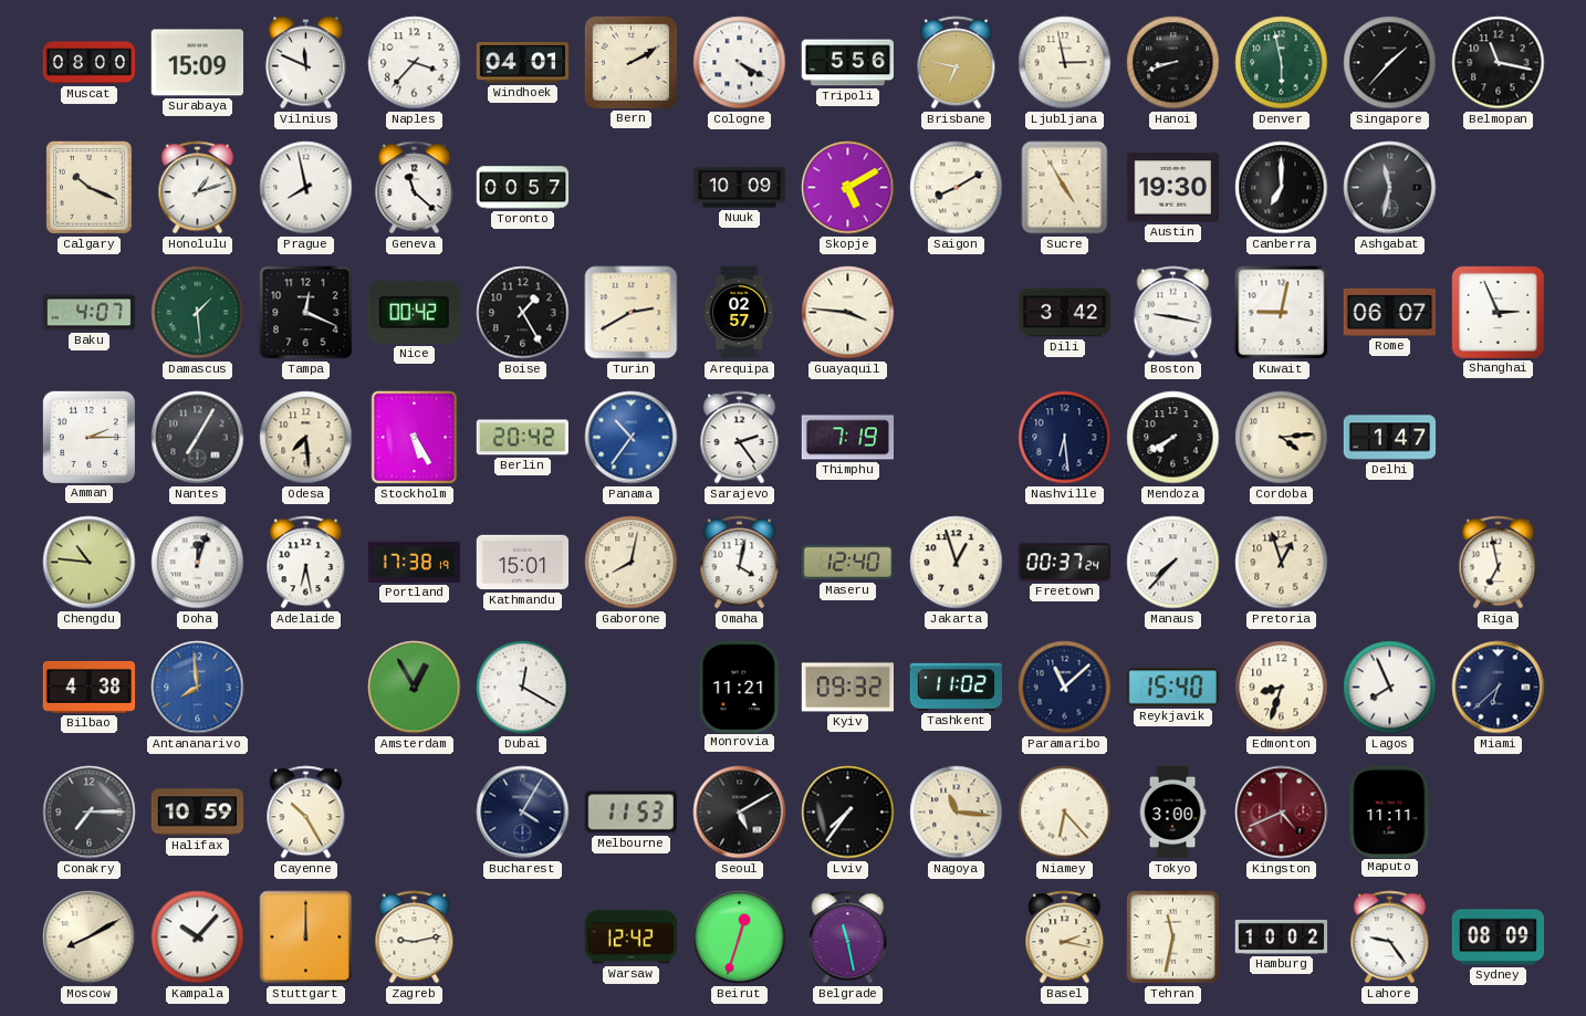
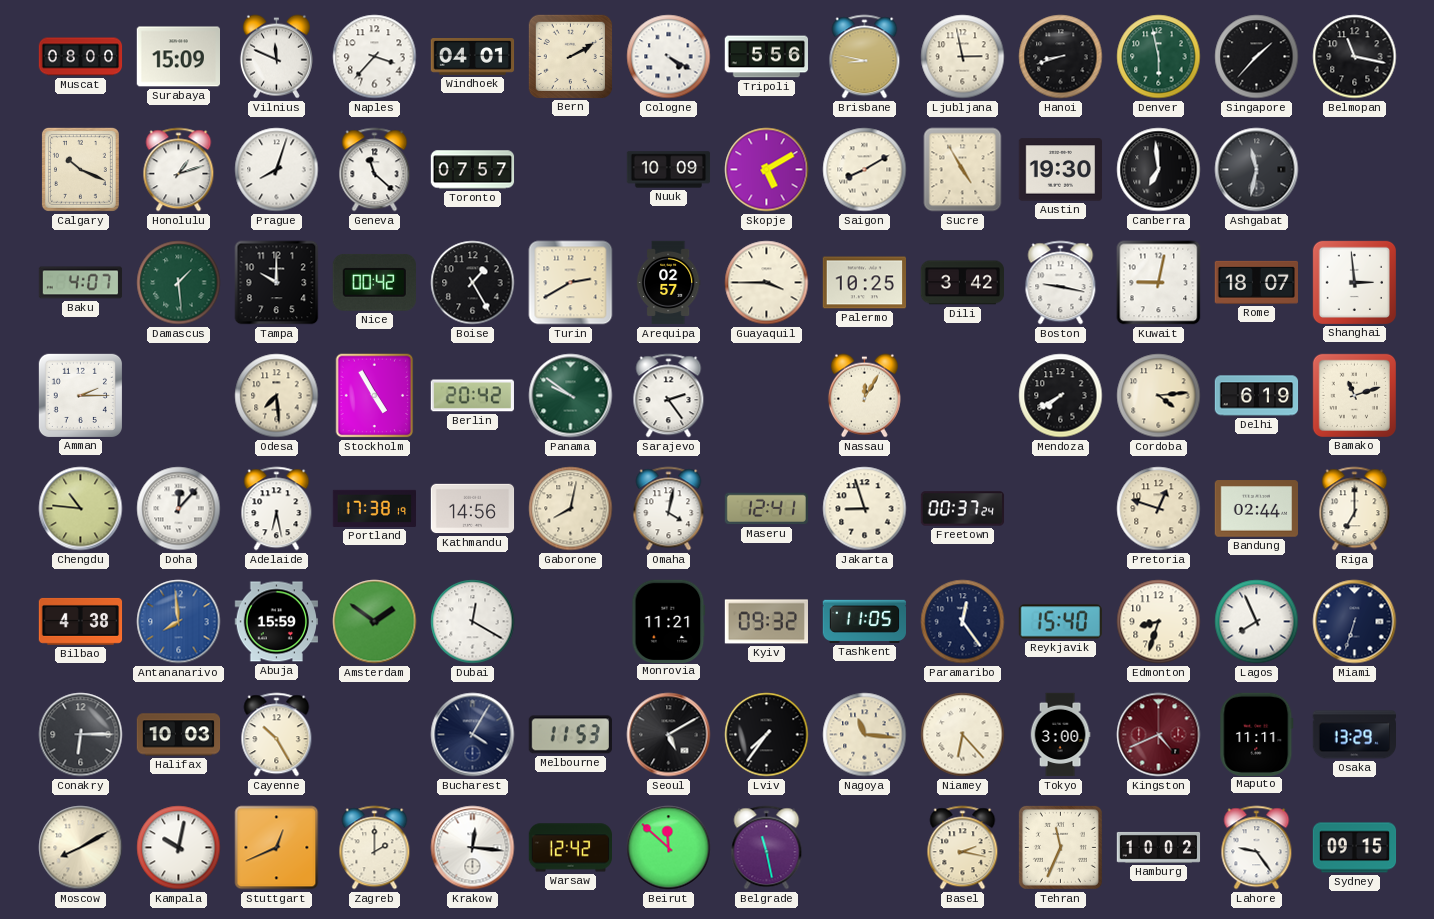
Brisbane: 6:47 -> 8:47
Prague: 7:58 -> 8:03
Toronto: 00:57 -> 07:57
Canberra: 7:00 -> 6:59
Tampa: 12:19 -> 10:00
Guayaquil: 3:46 -> 3:45
Palermo: none -> 10:25
Rome: 06:07 -> 18:07
Shanghai: 2:56 -> 2:59
Nantes: 7:05 -> none
Stockholm: 5:25 -> 4:55
Panama: 10:36 -> 9:51
Panama dial: blue -> green
Thimphu: 7:19 -> none
Nassau: none -> 12:05
Nashville: 6:29 -> none
Delhi: 1:47 -> 6:19
Bamako: none -> 11:12
Doha: 12:03 -> 12:07
Kathmandu: 15:01 -> 14:56
Maseru: 12:40 -> 12:41
Jakarta: 12:57 -> 8:57
Manaus: 7:37 -> none
Pretoria: 12:57 -> 12:48
Bandung: none -> 02:44
Riga: 6:58 -> 7:00
Abuja: none -> 15:59
Amsterdam: 12:55 -> 1:51
Tashkent: 11:02 -> 11:05
Paramaribo: 11:08 -> 12:24
Miami: 6:38 -> 6:33
Conakry: 7:15 -> 6:15
Halifax: 10:59 -> 10:03
Osaka: none -> 13:29
Kampala: 10:07 -> 10:02
Stuttgart: 12:00 -> 12:41
Zagreb: 9:13 -> 2:00
Krakow: none -> 12:16
Beirut: 12:33 -> 11:52
Tehran: 11:32 -> 11:34
Sydney: 08:09 -> 09:15
